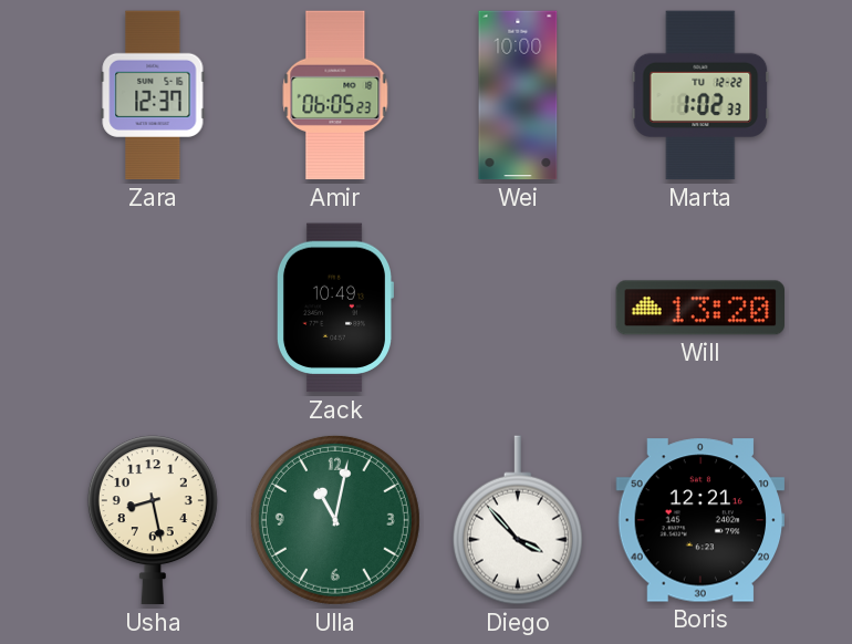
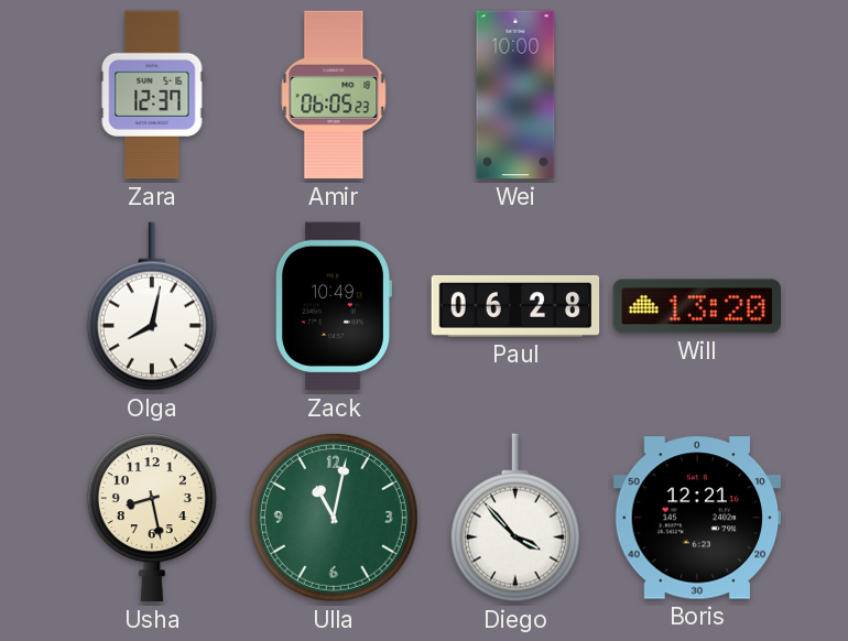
Marta: 1:02 -> none
Olga: none -> 8:02
Paul: none -> 06:28
